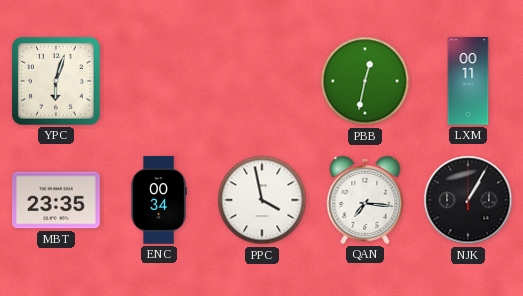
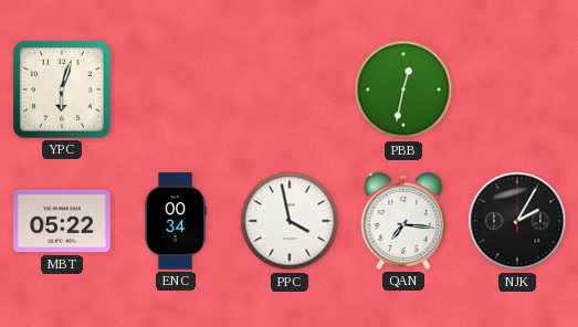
LXM: 00:11 -> none
MBT: 23:35 -> 05:22
NJK: 1:05 -> 2:05
